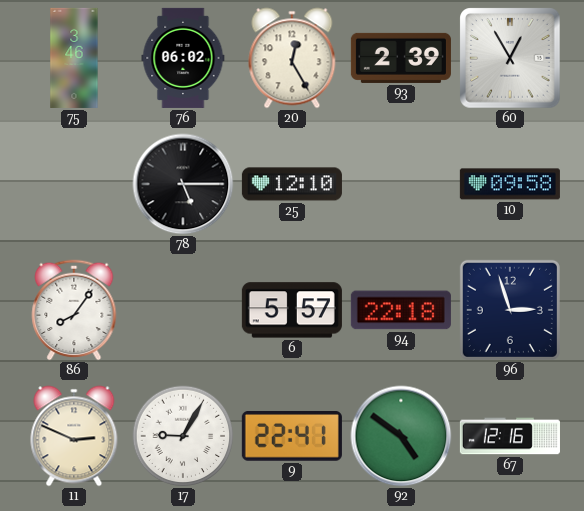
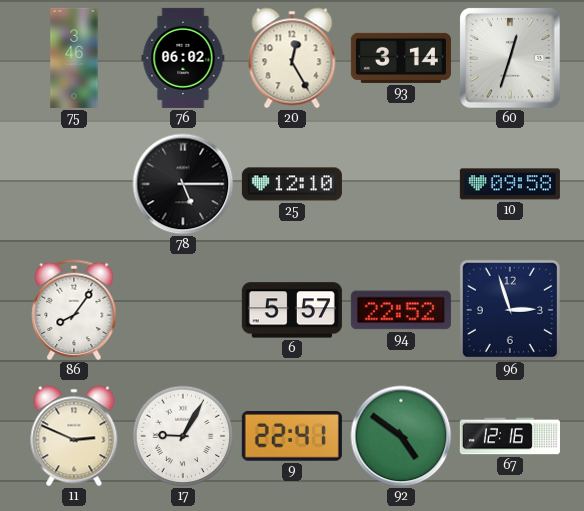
93: 2:39 -> 3:14
60: 12:55 -> 12:33
94: 22:18 -> 22:52
